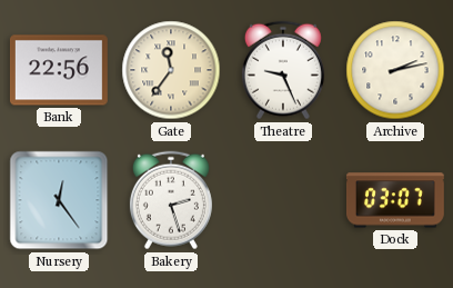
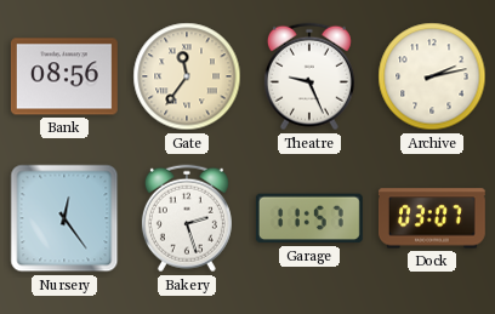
Bank: 22:56 -> 08:56
Garage: none -> 11:57
